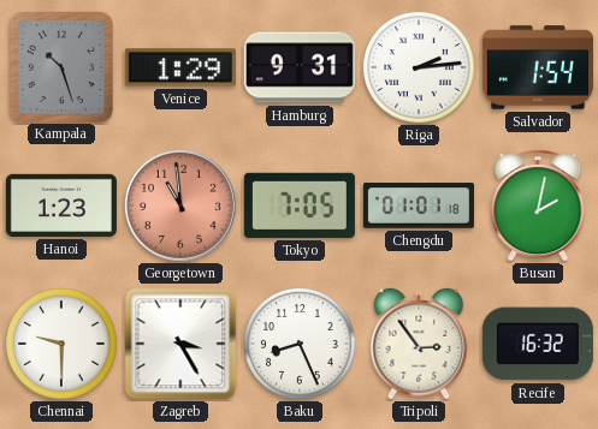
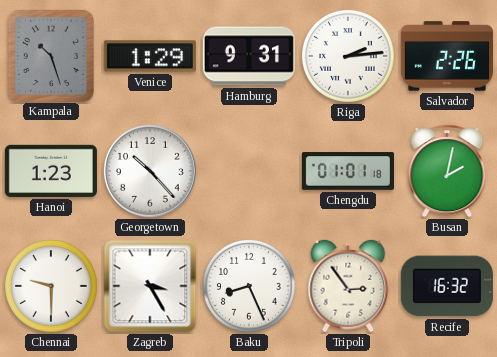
Salvador: 1:54 -> 2:26
Georgetown: 10:59 -> 10:23
Georgetown dial: salmon -> white
Tokyo: 7:05 -> none
